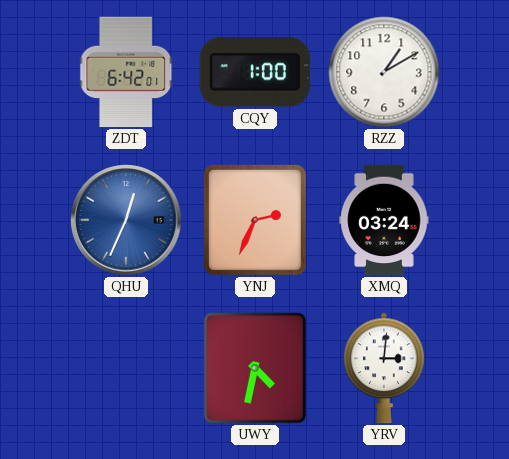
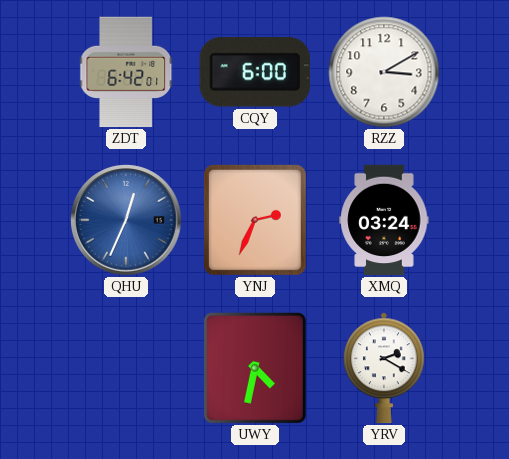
CQY: 1:00 -> 6:00
RZZ: 1:10 -> 3:10
YRV: 3:01 -> 2:20
